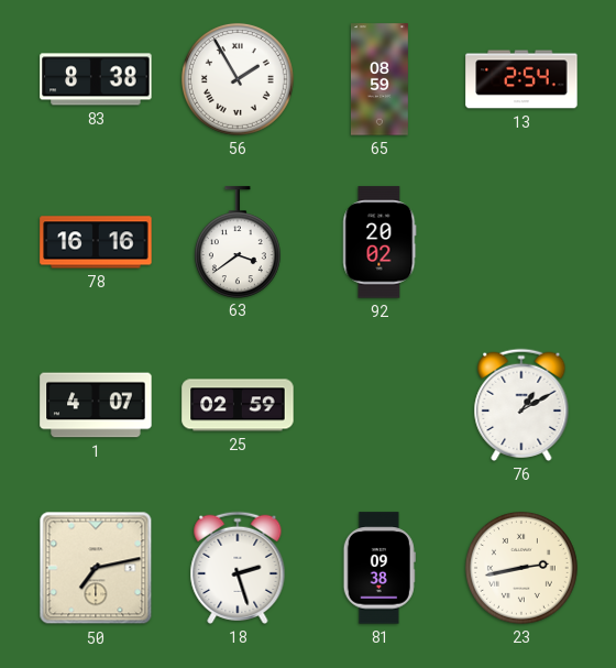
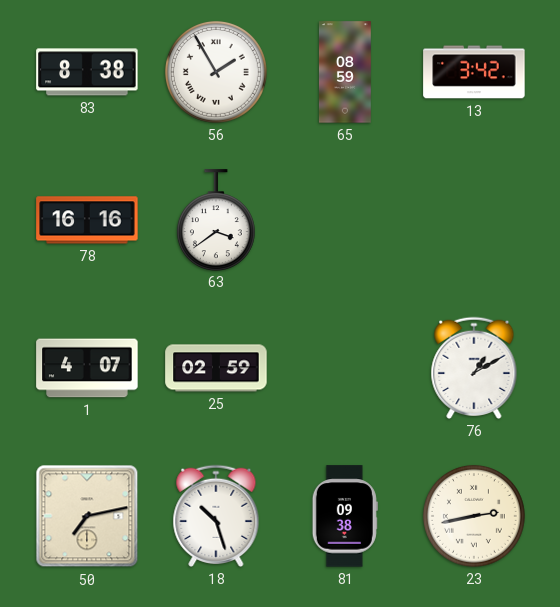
13: 2:54 -> 3:42
92: 20:02 -> none
18: 2:27 -> 10:27
